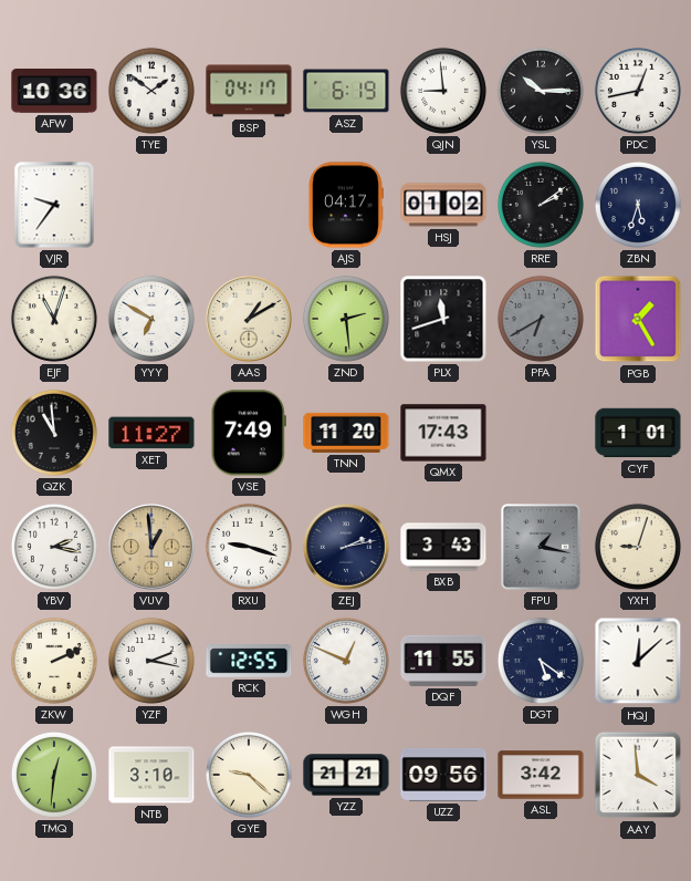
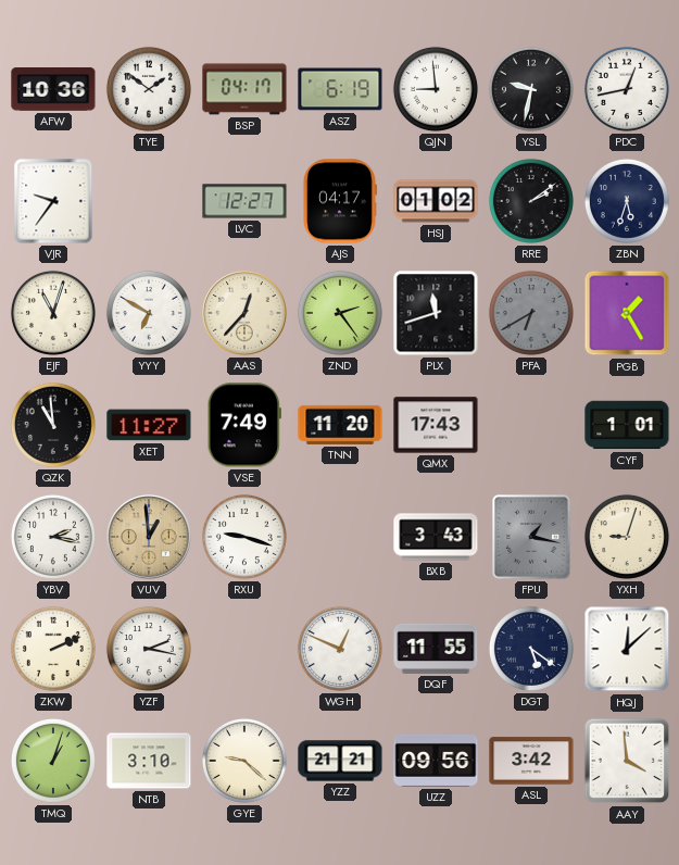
YSL: 10:15 -> 9:32
LVC: none -> 12:27
AAS: 1:10 -> 12:37
ZND: 2:29 -> 2:24
ZEJ: 2:13 -> none
RCK: 12:55 -> none
TMQ: 12:31 -> 1:03
